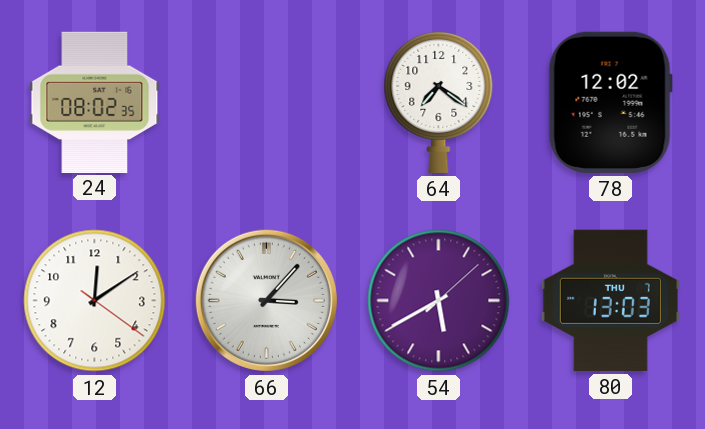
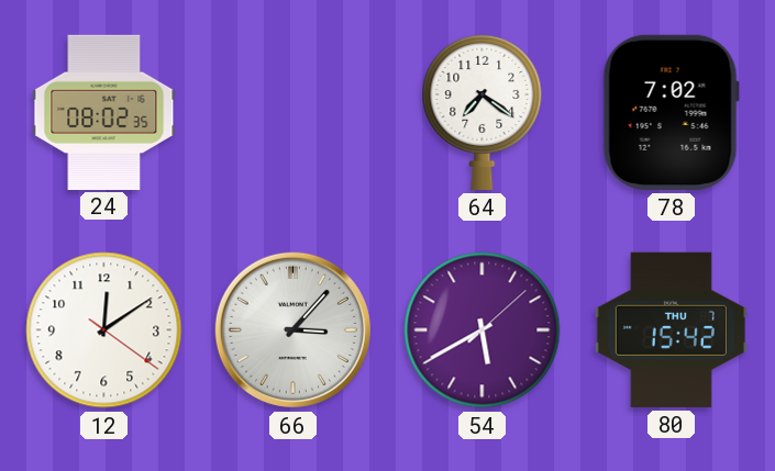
78: 12:02 -> 7:02
80: 13:03 -> 15:42
